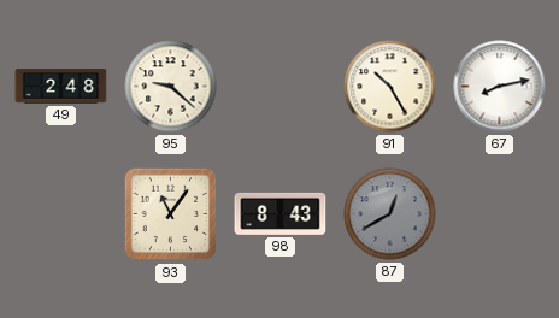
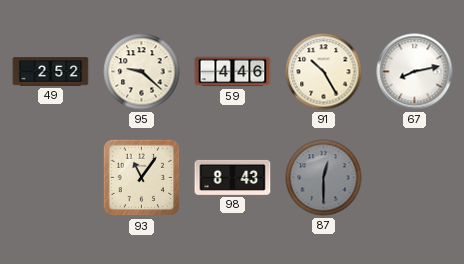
49: 2:48 -> 2:52
59: none -> 4:46
87: 12:40 -> 12:30
